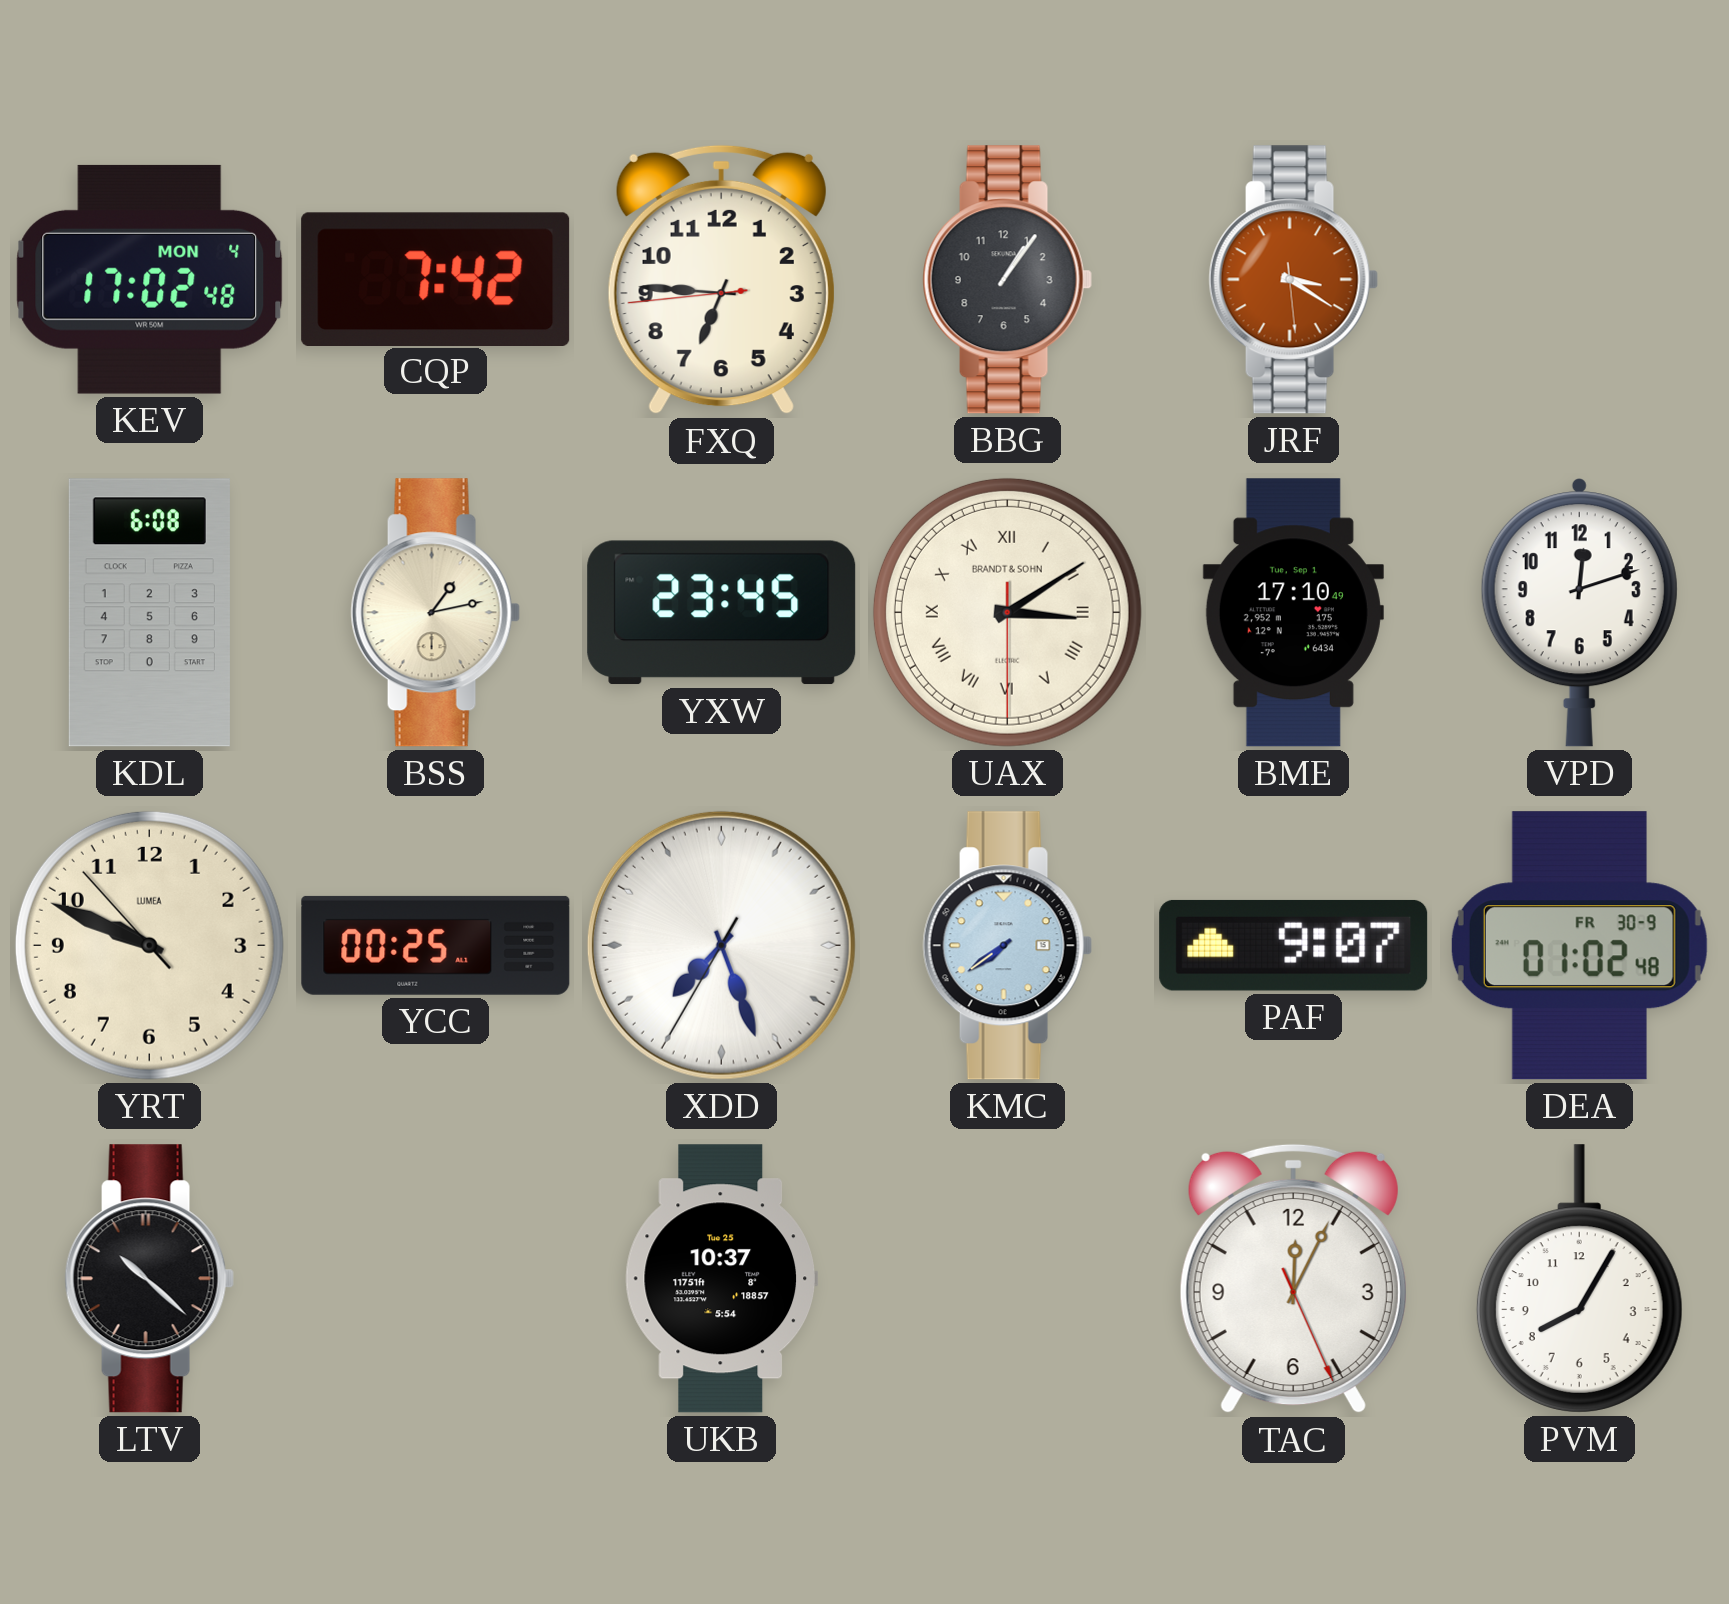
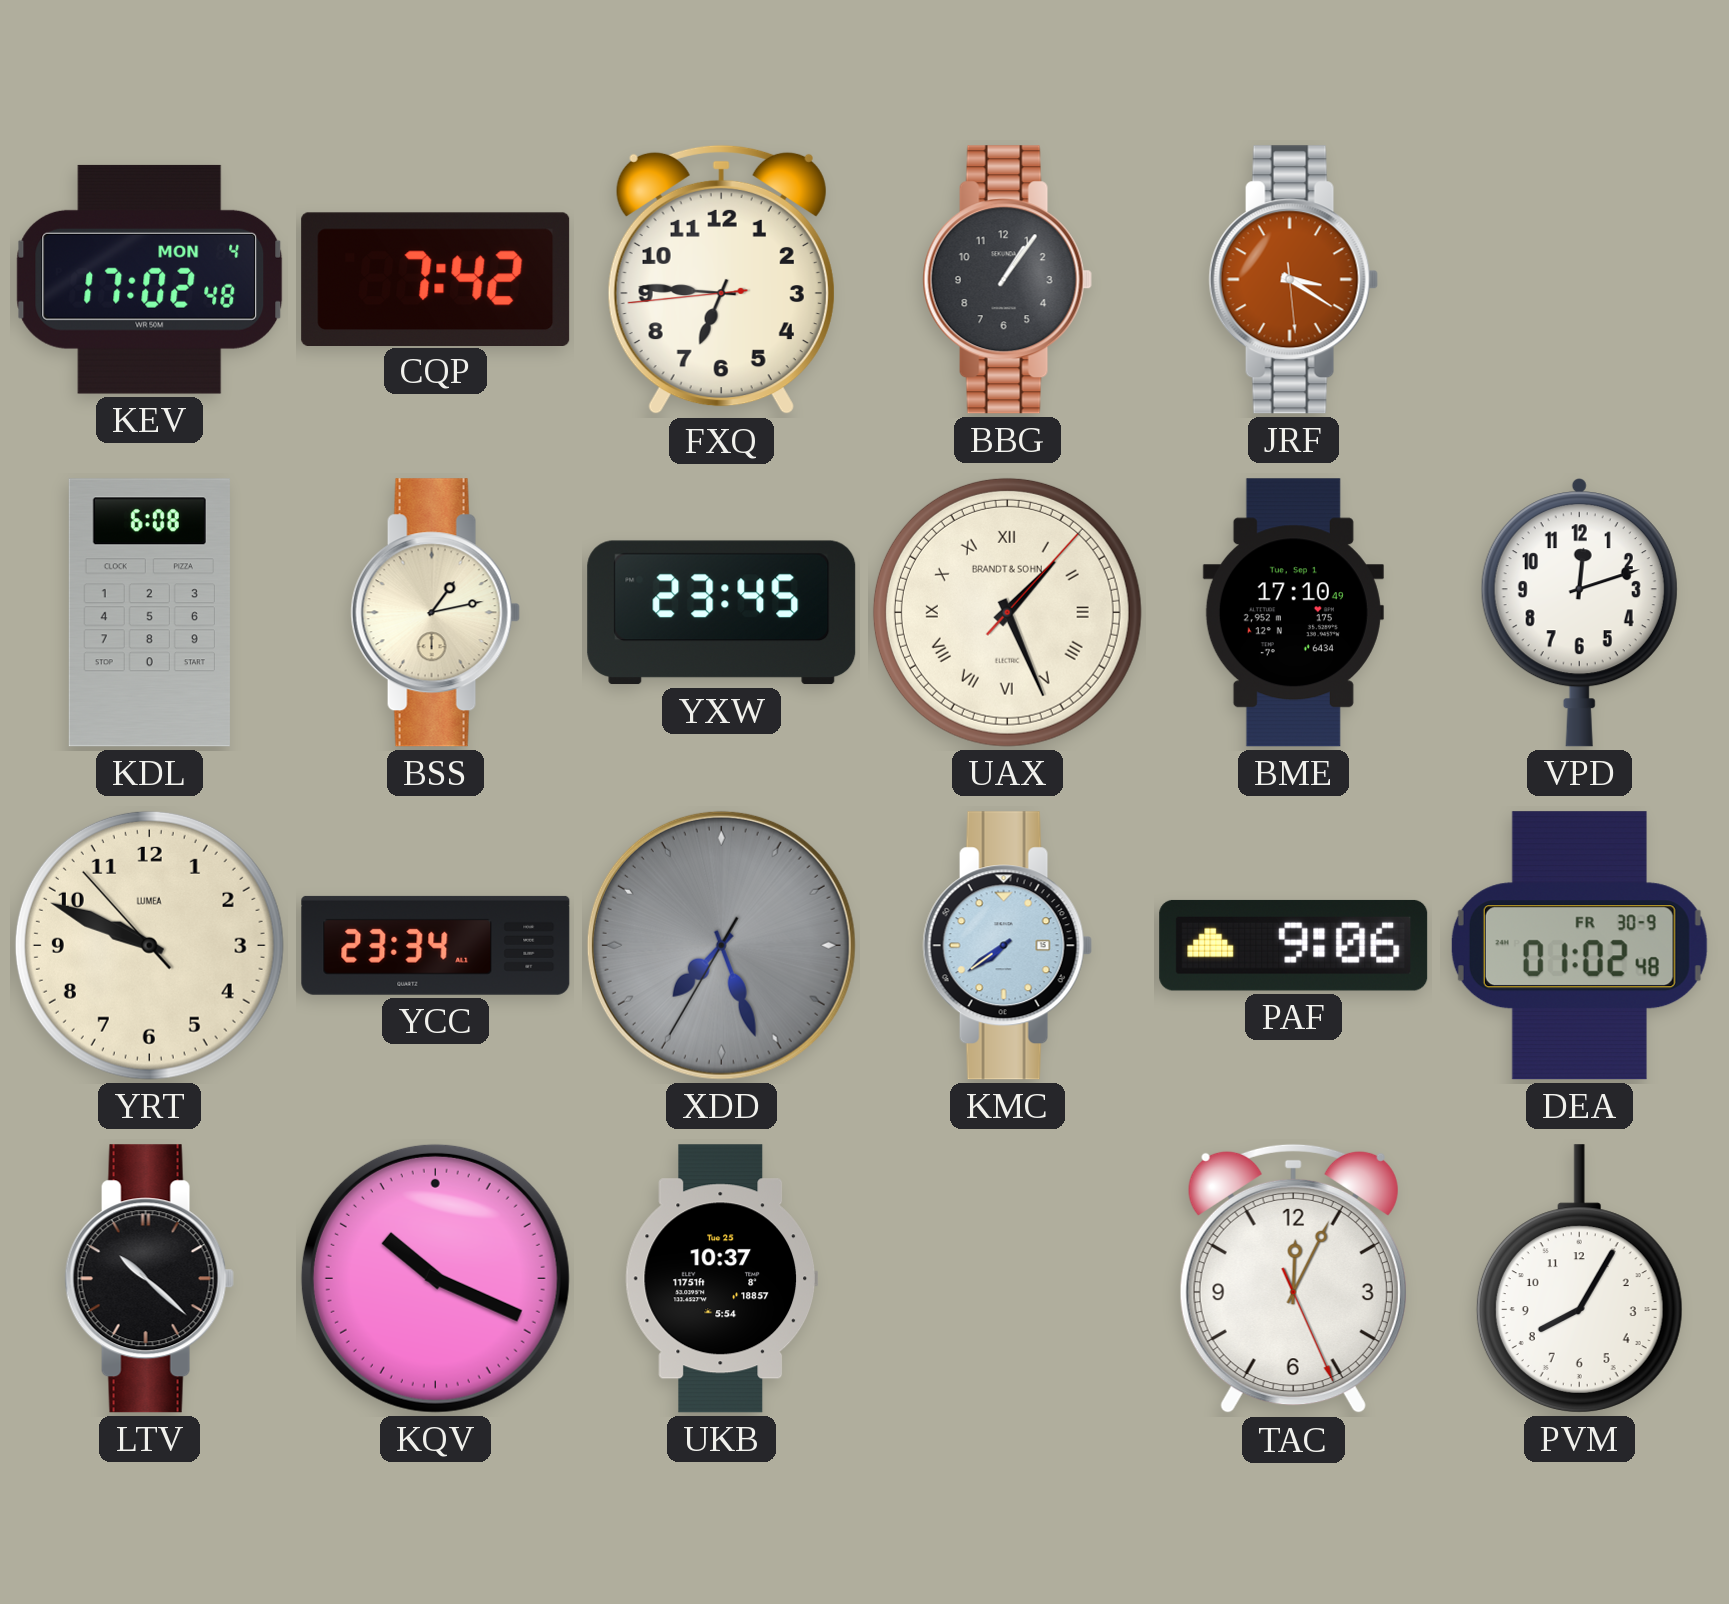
UAX: 3:09 -> 1:26
YCC: 00:25 -> 23:34
XDD dial: white -> grey
PAF: 9:07 -> 9:06
KQV: none -> 10:19
